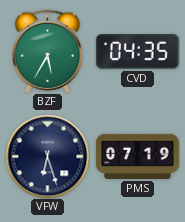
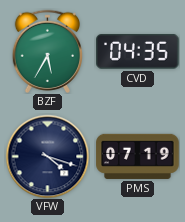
VFW: 6:27 -> 4:18
